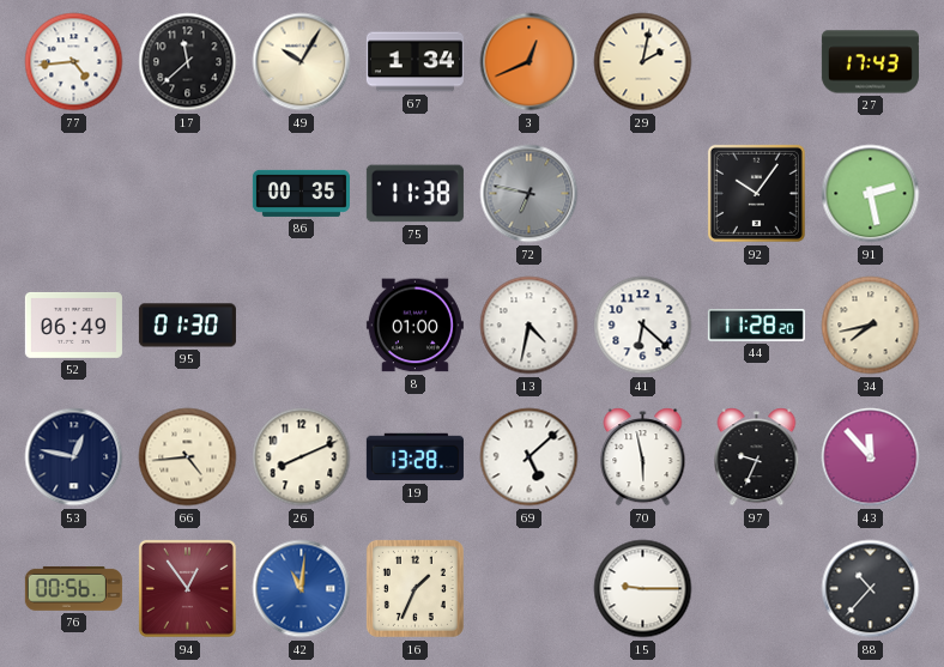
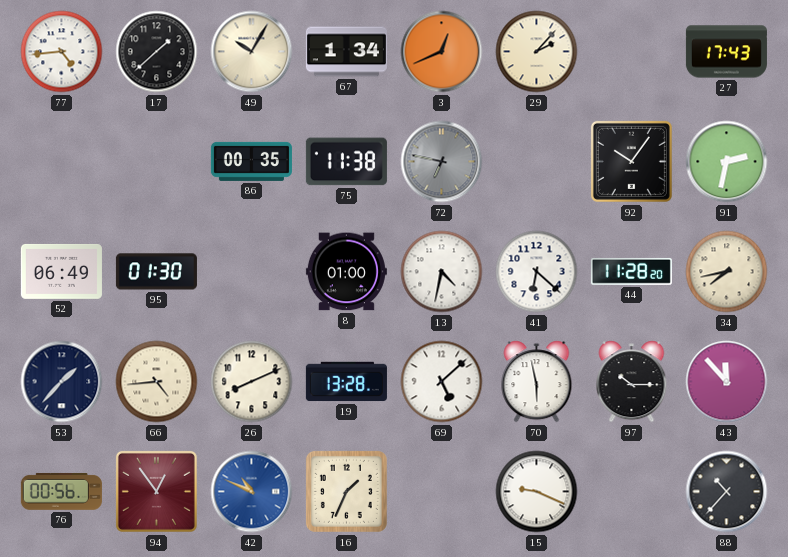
17: 11:38 -> 1:38
29: 2:02 -> 2:07
91: 2:28 -> 2:32
53: 12:47 -> 1:37
97: 9:34 -> 10:15
42: 11:01 -> 10:49
15: 9:15 -> 9:19
